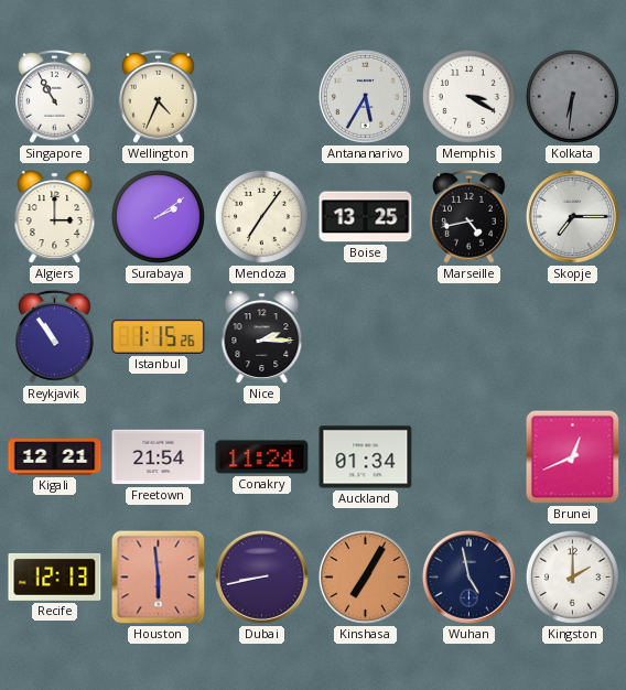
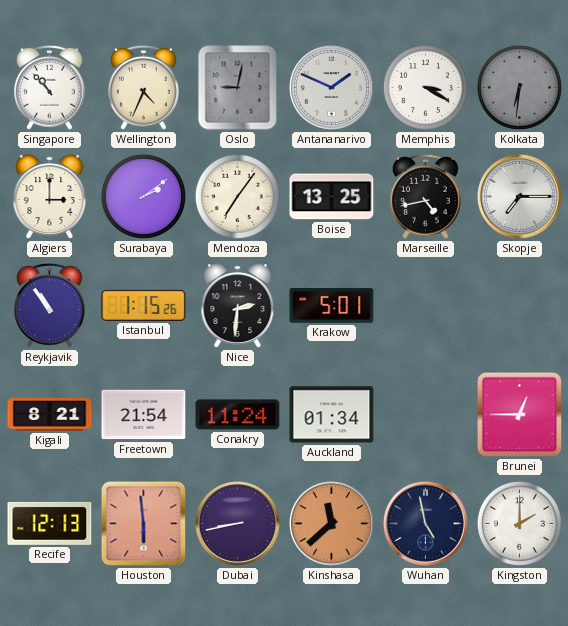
Singapore: 10:55 -> 10:53
Oslo: none -> 9:02
Antananarivo: 5:35 -> 1:49
Nice: 2:15 -> 2:31
Krakow: none -> 5:01
Kigali: 12:21 -> 8:21
Brunei: 12:41 -> 12:45
Kinshasa: 7:05 -> 11:38
